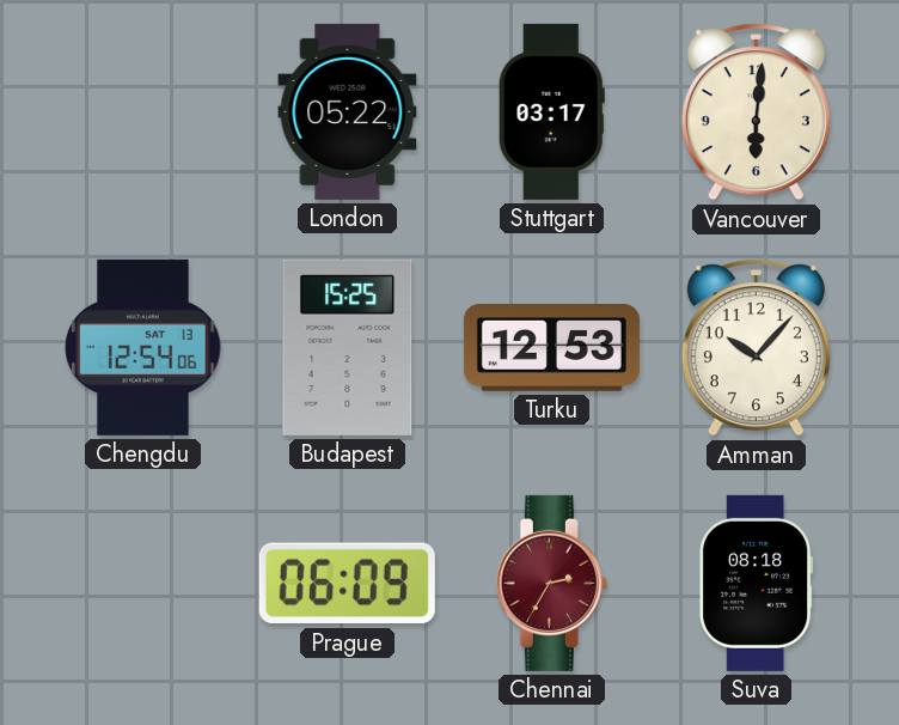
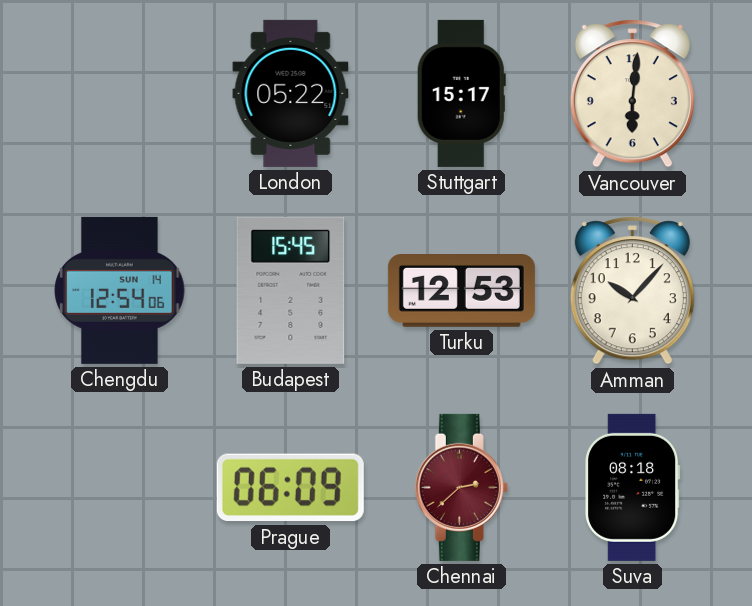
Stuttgart: 03:17 -> 15:17
Chengdu date: SAT 13 -> SUN 14
Budapest: 15:25 -> 15:45
Chennai: 2:35 -> 2:38
